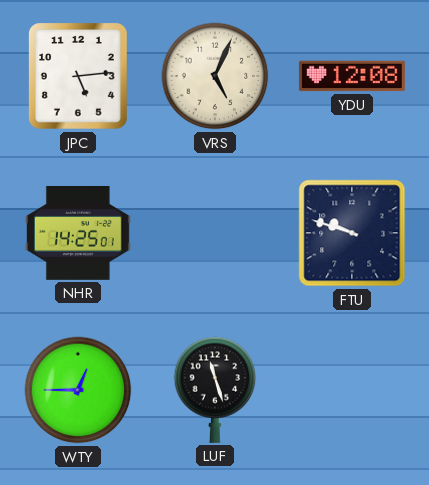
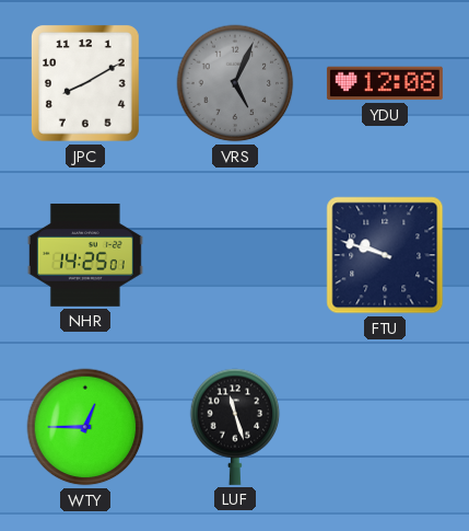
JPC: 5:14 -> 8:10
VRS dial: cream -> grey
